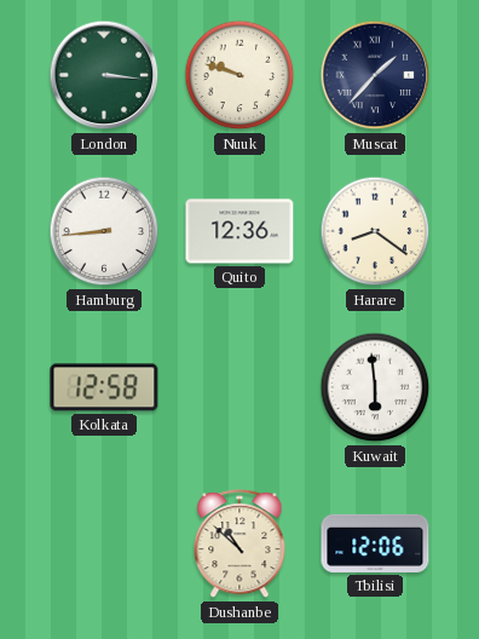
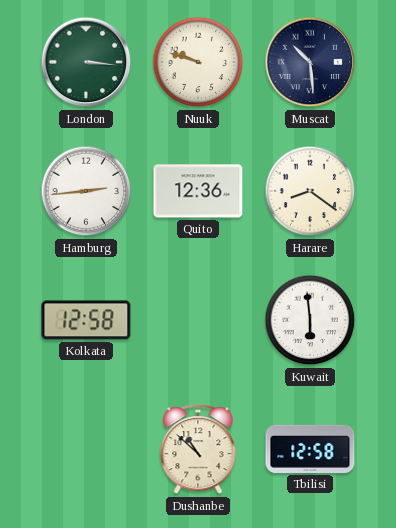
Muscat: 1:37 -> 10:29
Hamburg: 8:44 -> 2:44
Tbilisi: 12:06 -> 12:58
